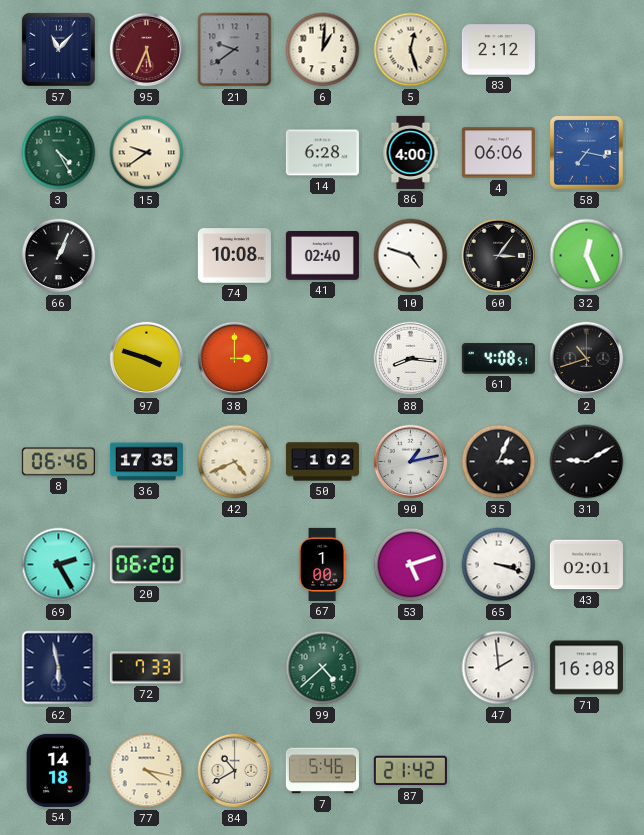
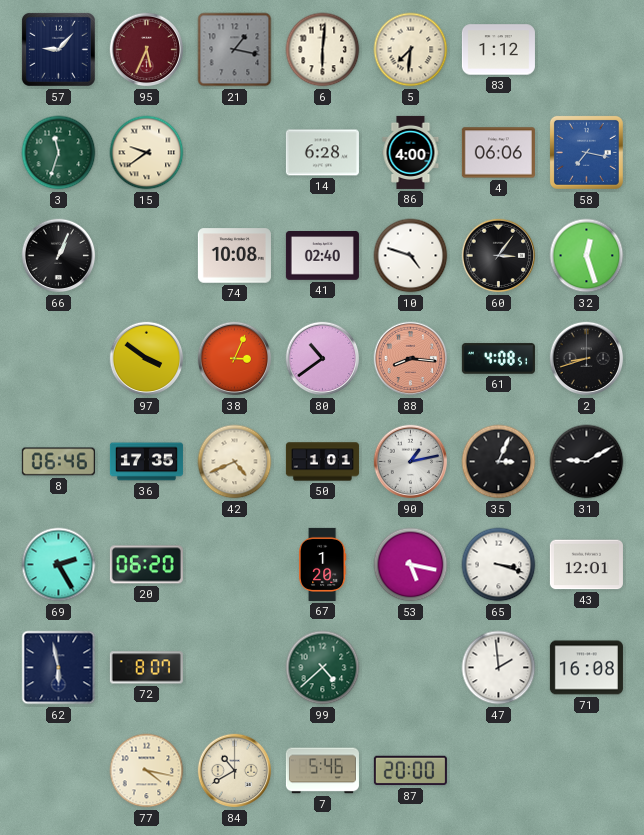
57: 11:07 -> 9:07
21: 9:39 -> 1:17
6: 1:01 -> 6:01
5: 12:27 -> 7:31
83: 2:12 -> 1:12
3: 4:25 -> 11:33
32: 12:26 -> 12:27
97: 3:48 -> 3:51
38: 3:00 -> 3:04
80: none -> 10:39
88 dial: white -> salmon
2: 10:42 -> 8:42
50: 1:02 -> 1:01
67: 1:00 -> 1:20
53: 5:12 -> 5:17
43: 02:01 -> 12:01
72: 7:33 -> 8:07
54: 14:18 -> none
87: 21:42 -> 20:00
